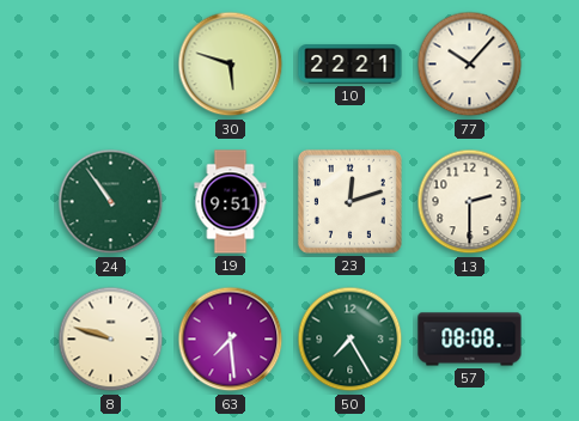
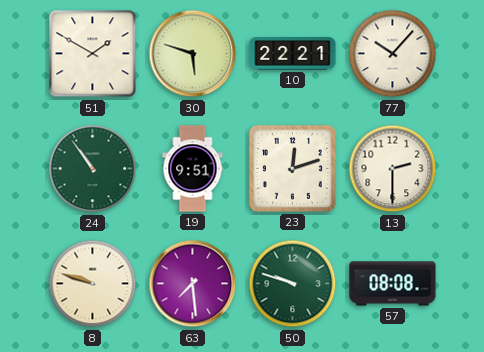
51: none -> 1:50
50: 7:25 -> 9:48
